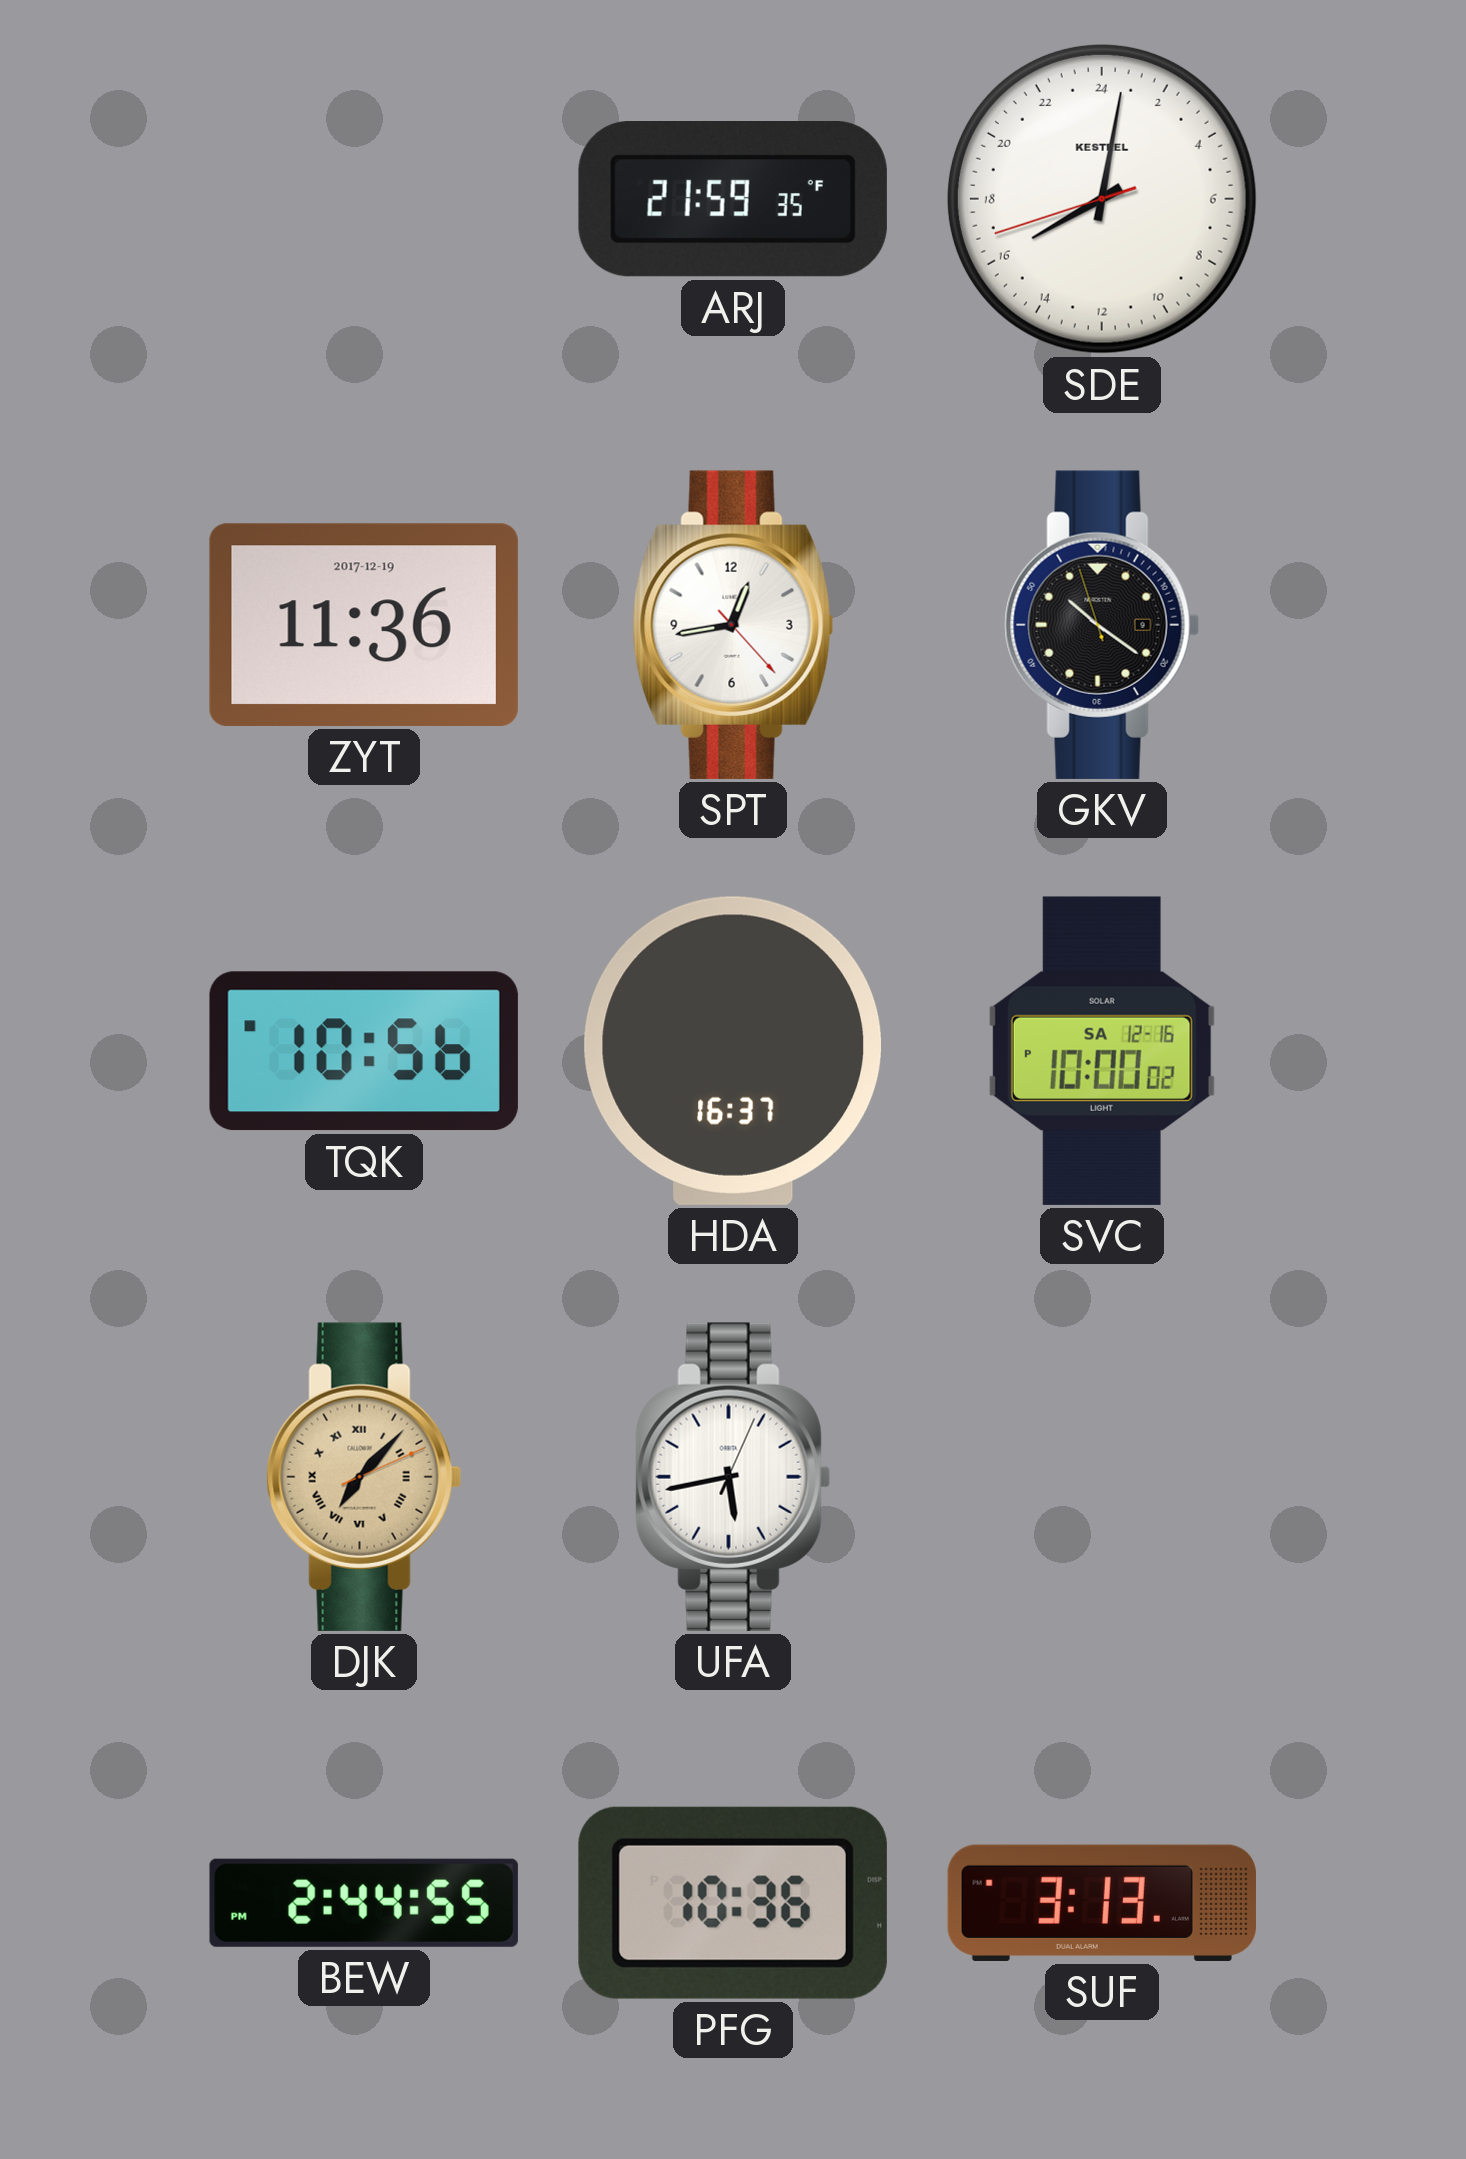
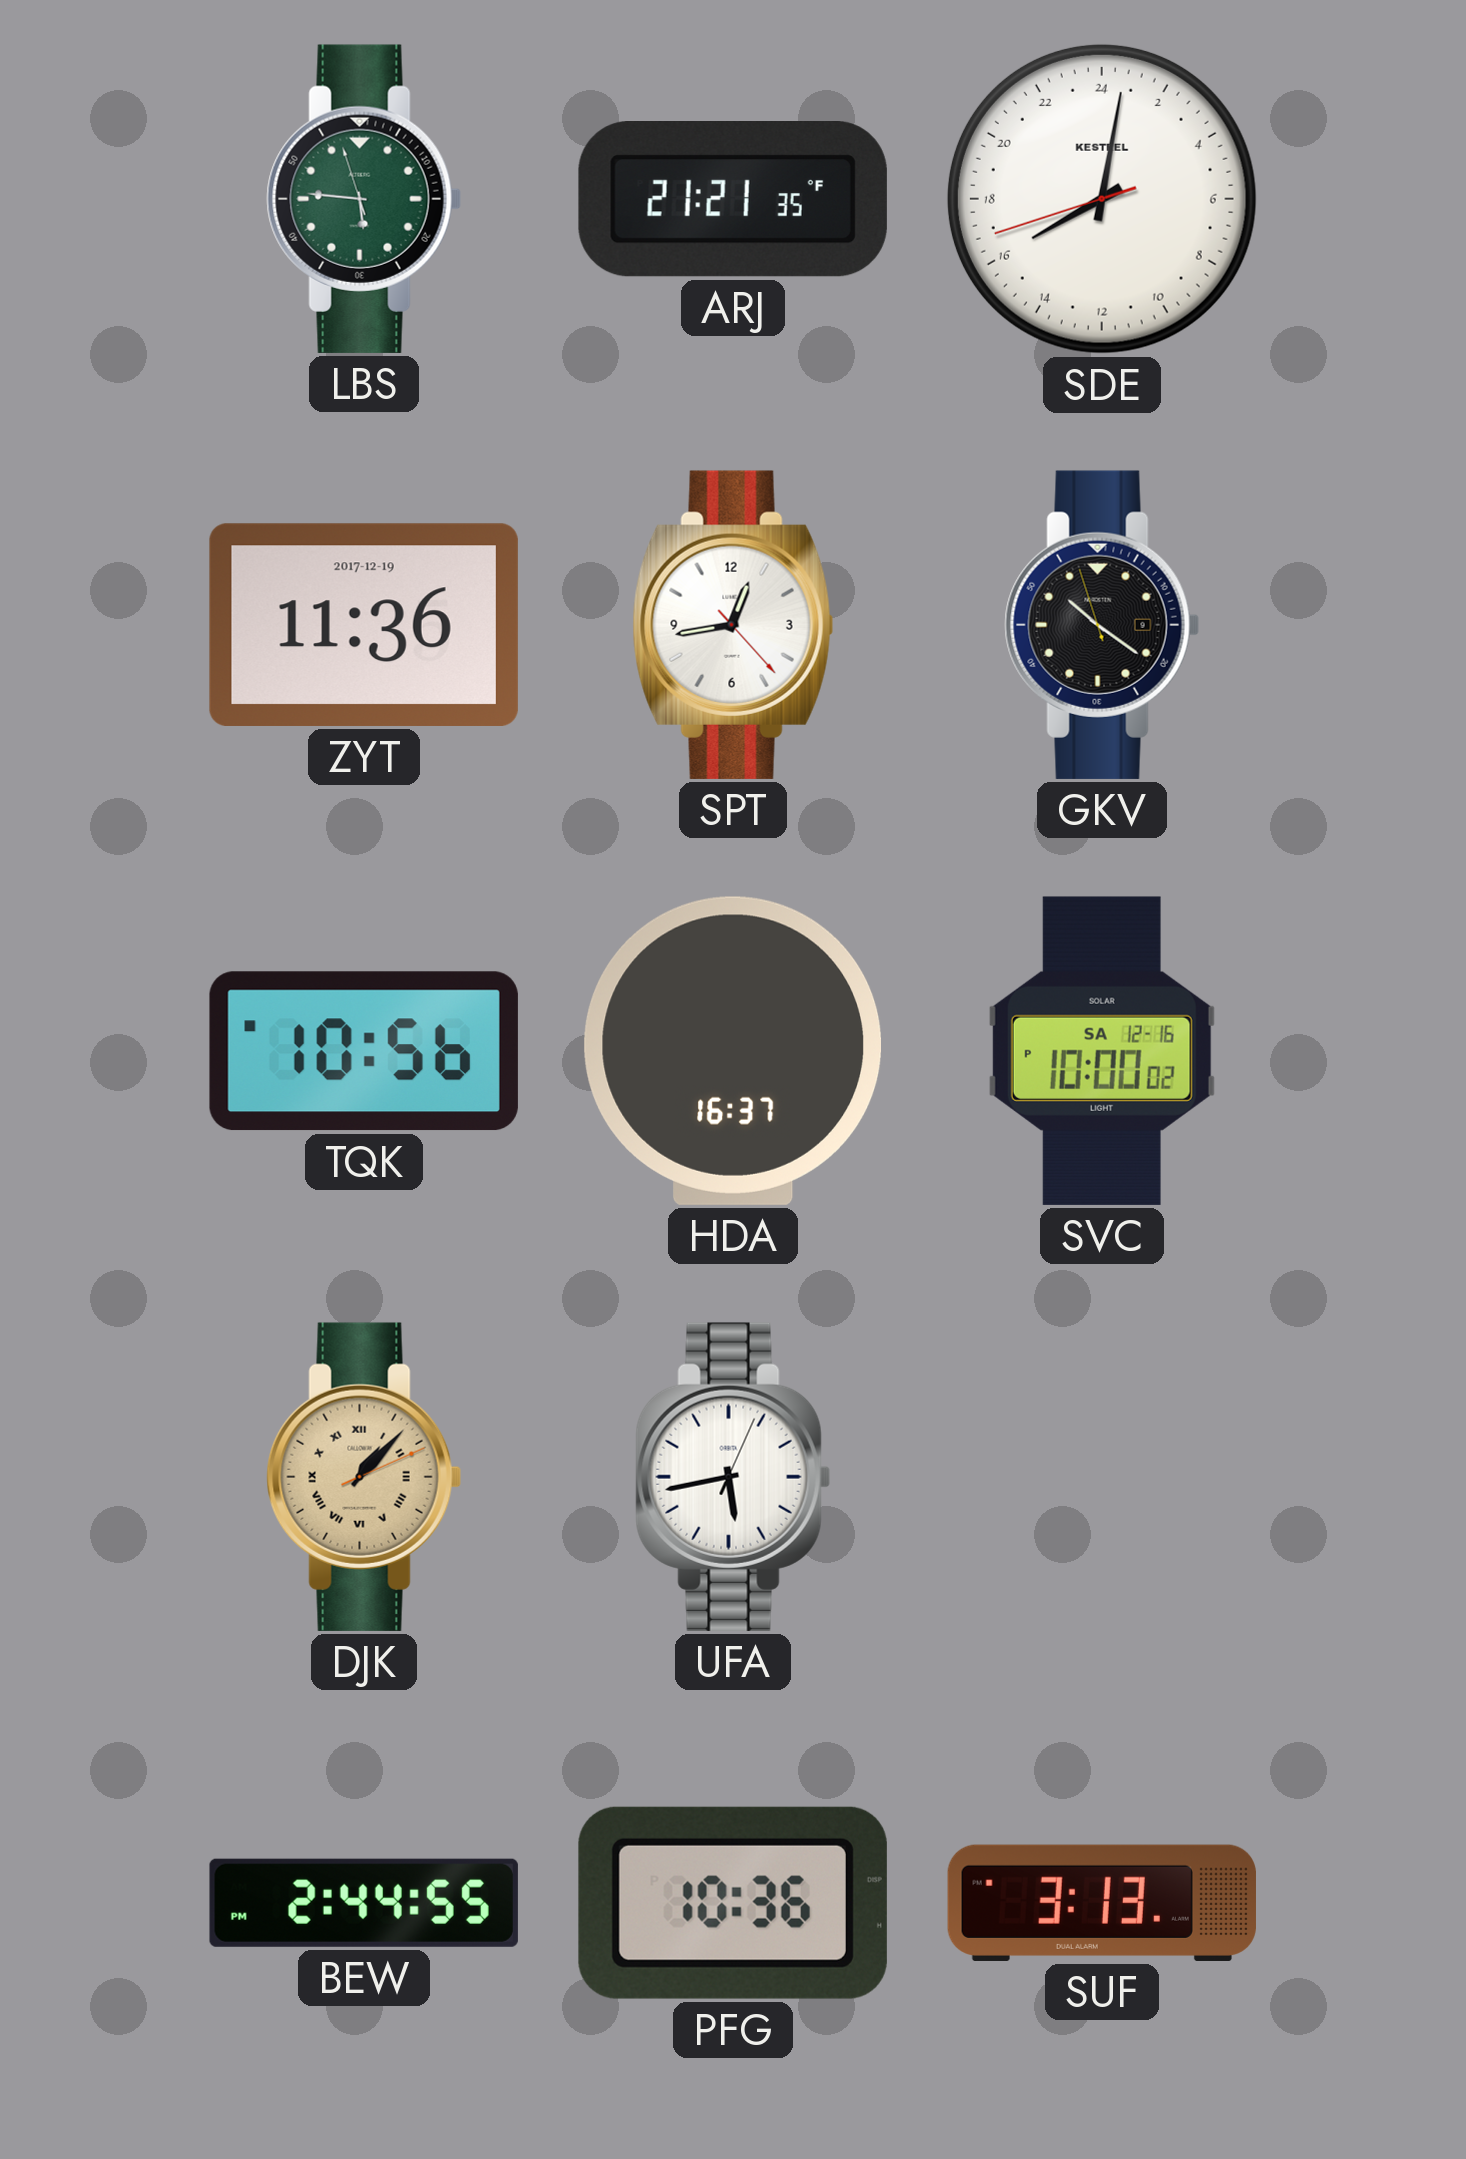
LBS: none -> 5:45
ARJ: 21:59 -> 21:21
DJK: 7:07 -> 1:07
